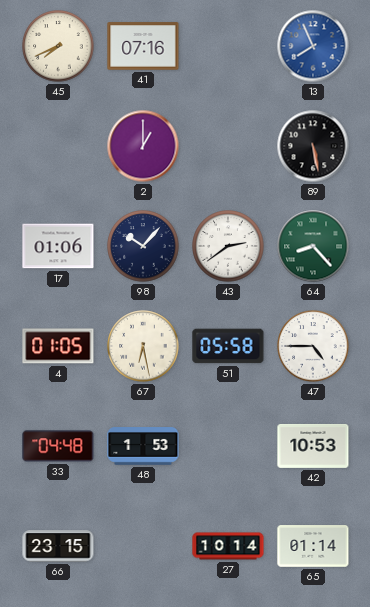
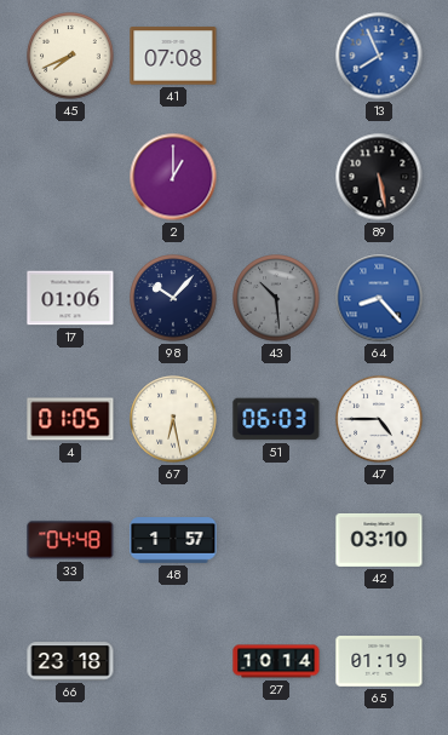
41: 07:16 -> 07:08
43: 2:39 -> 10:29
43 dial: white -> grey
64 dial: green -> blue
51: 05:58 -> 06:03
48: 1:53 -> 1:57
42: 10:53 -> 03:10
66: 23:15 -> 23:18
65: 01:14 -> 01:19
